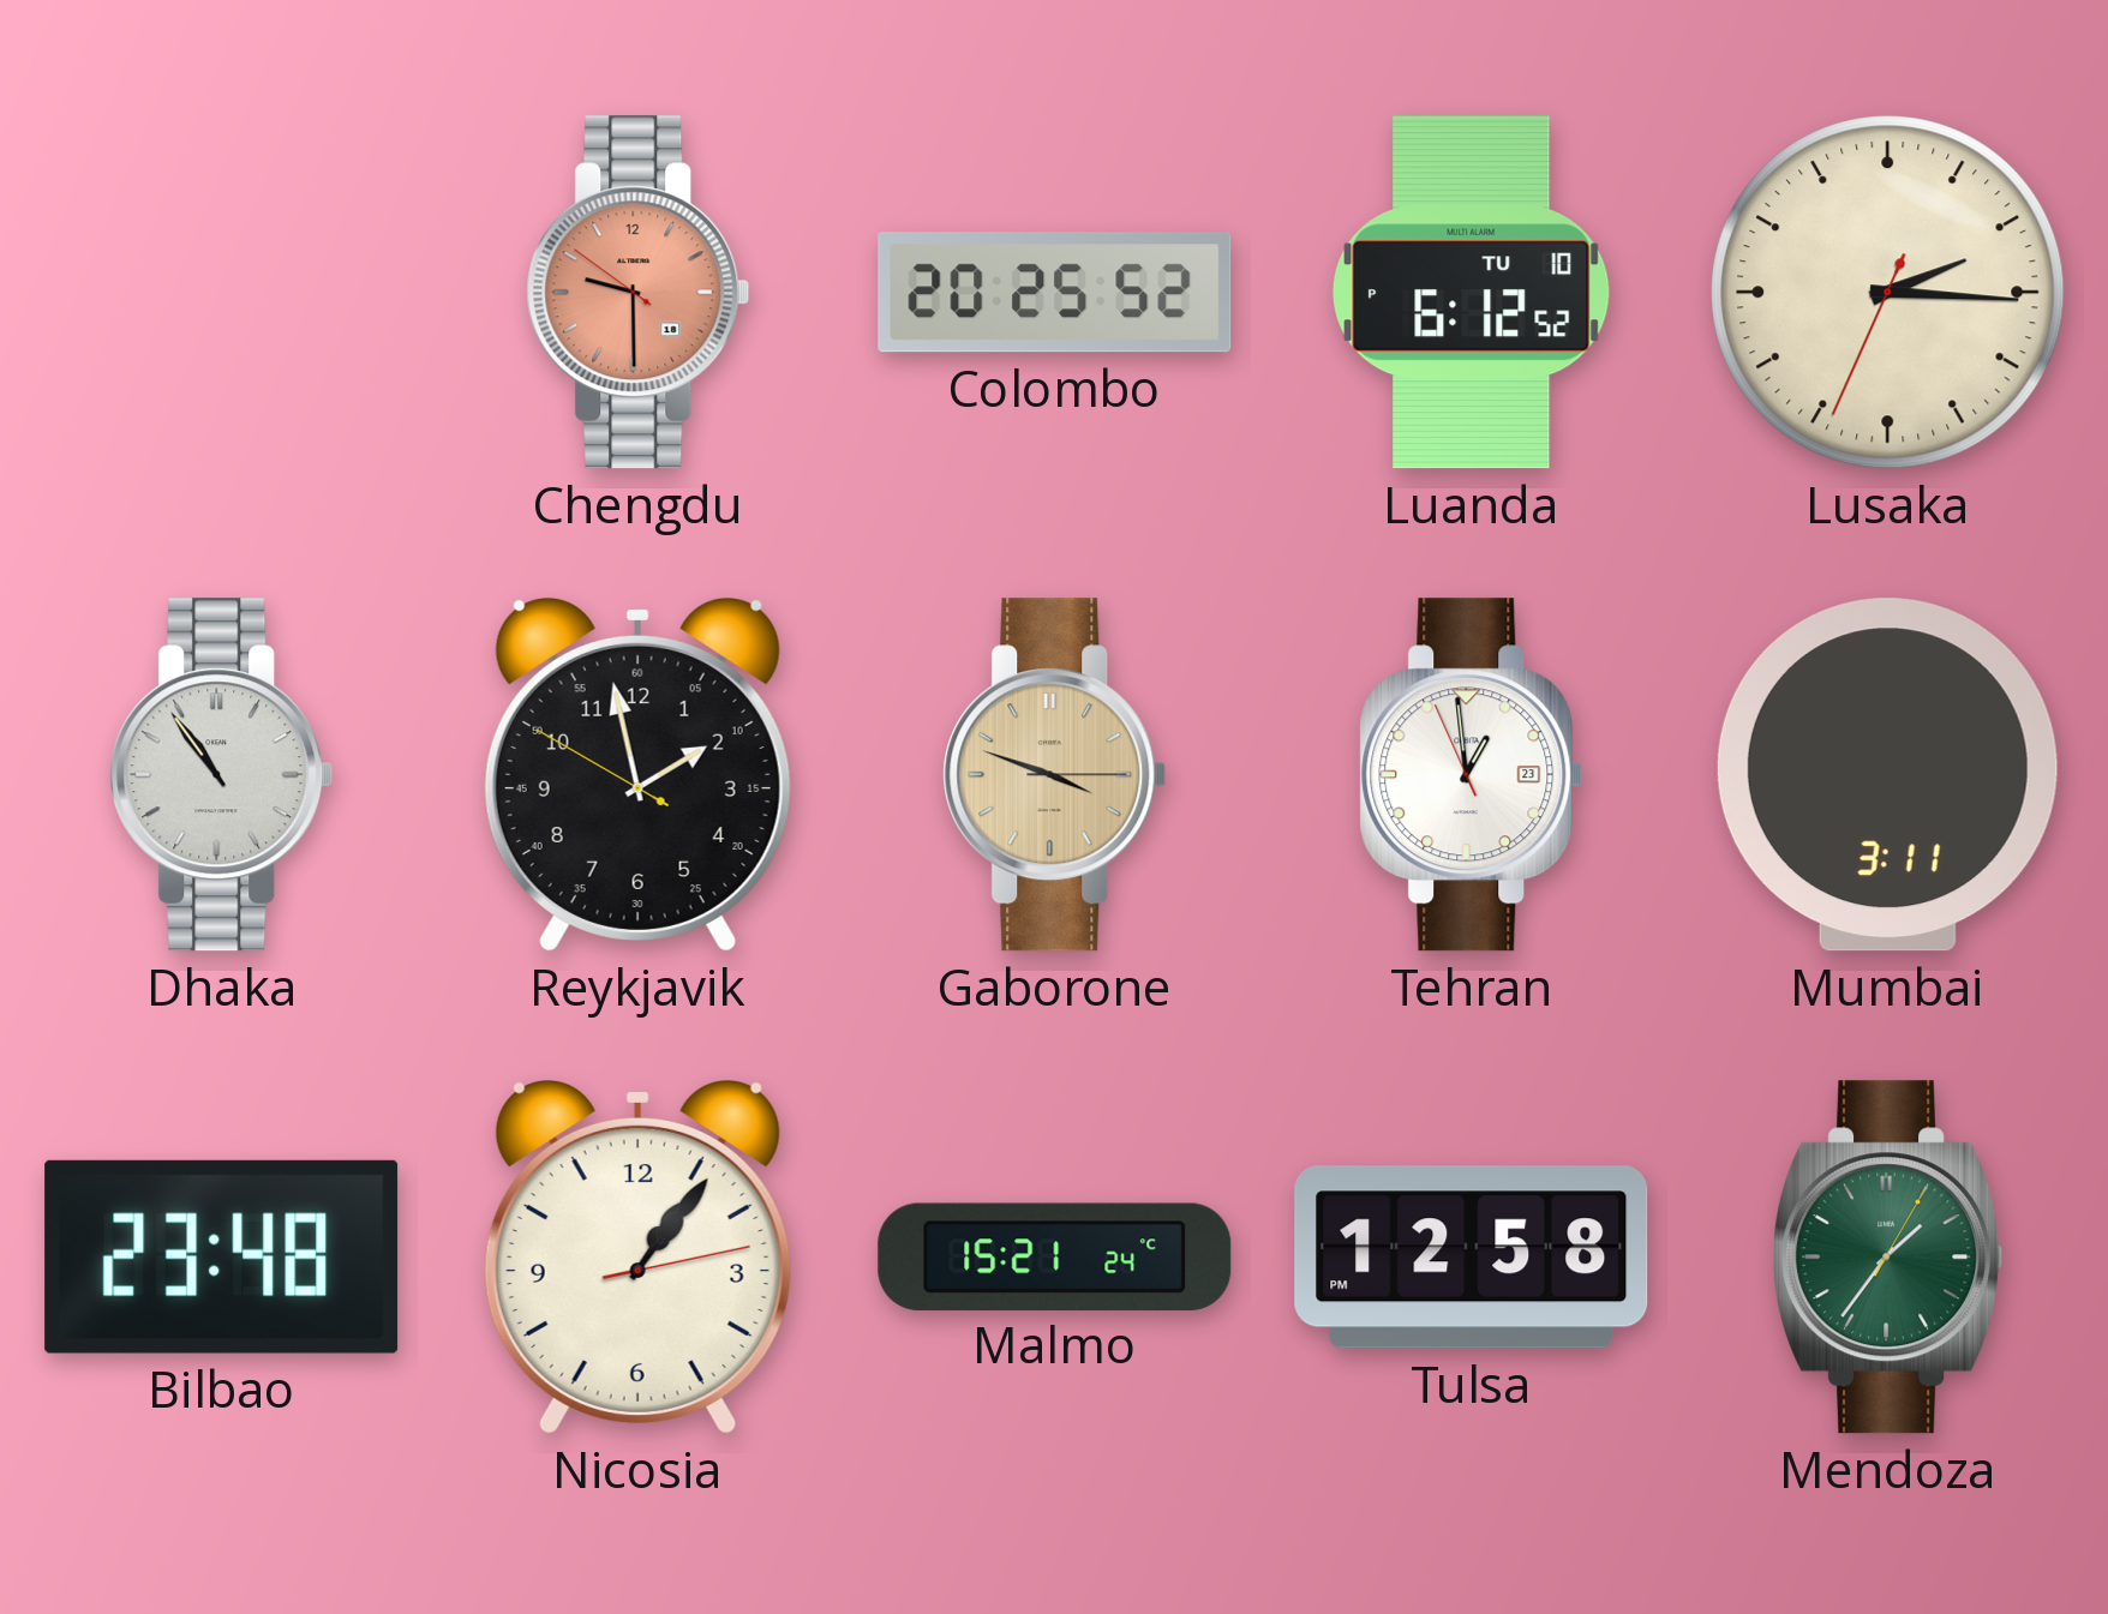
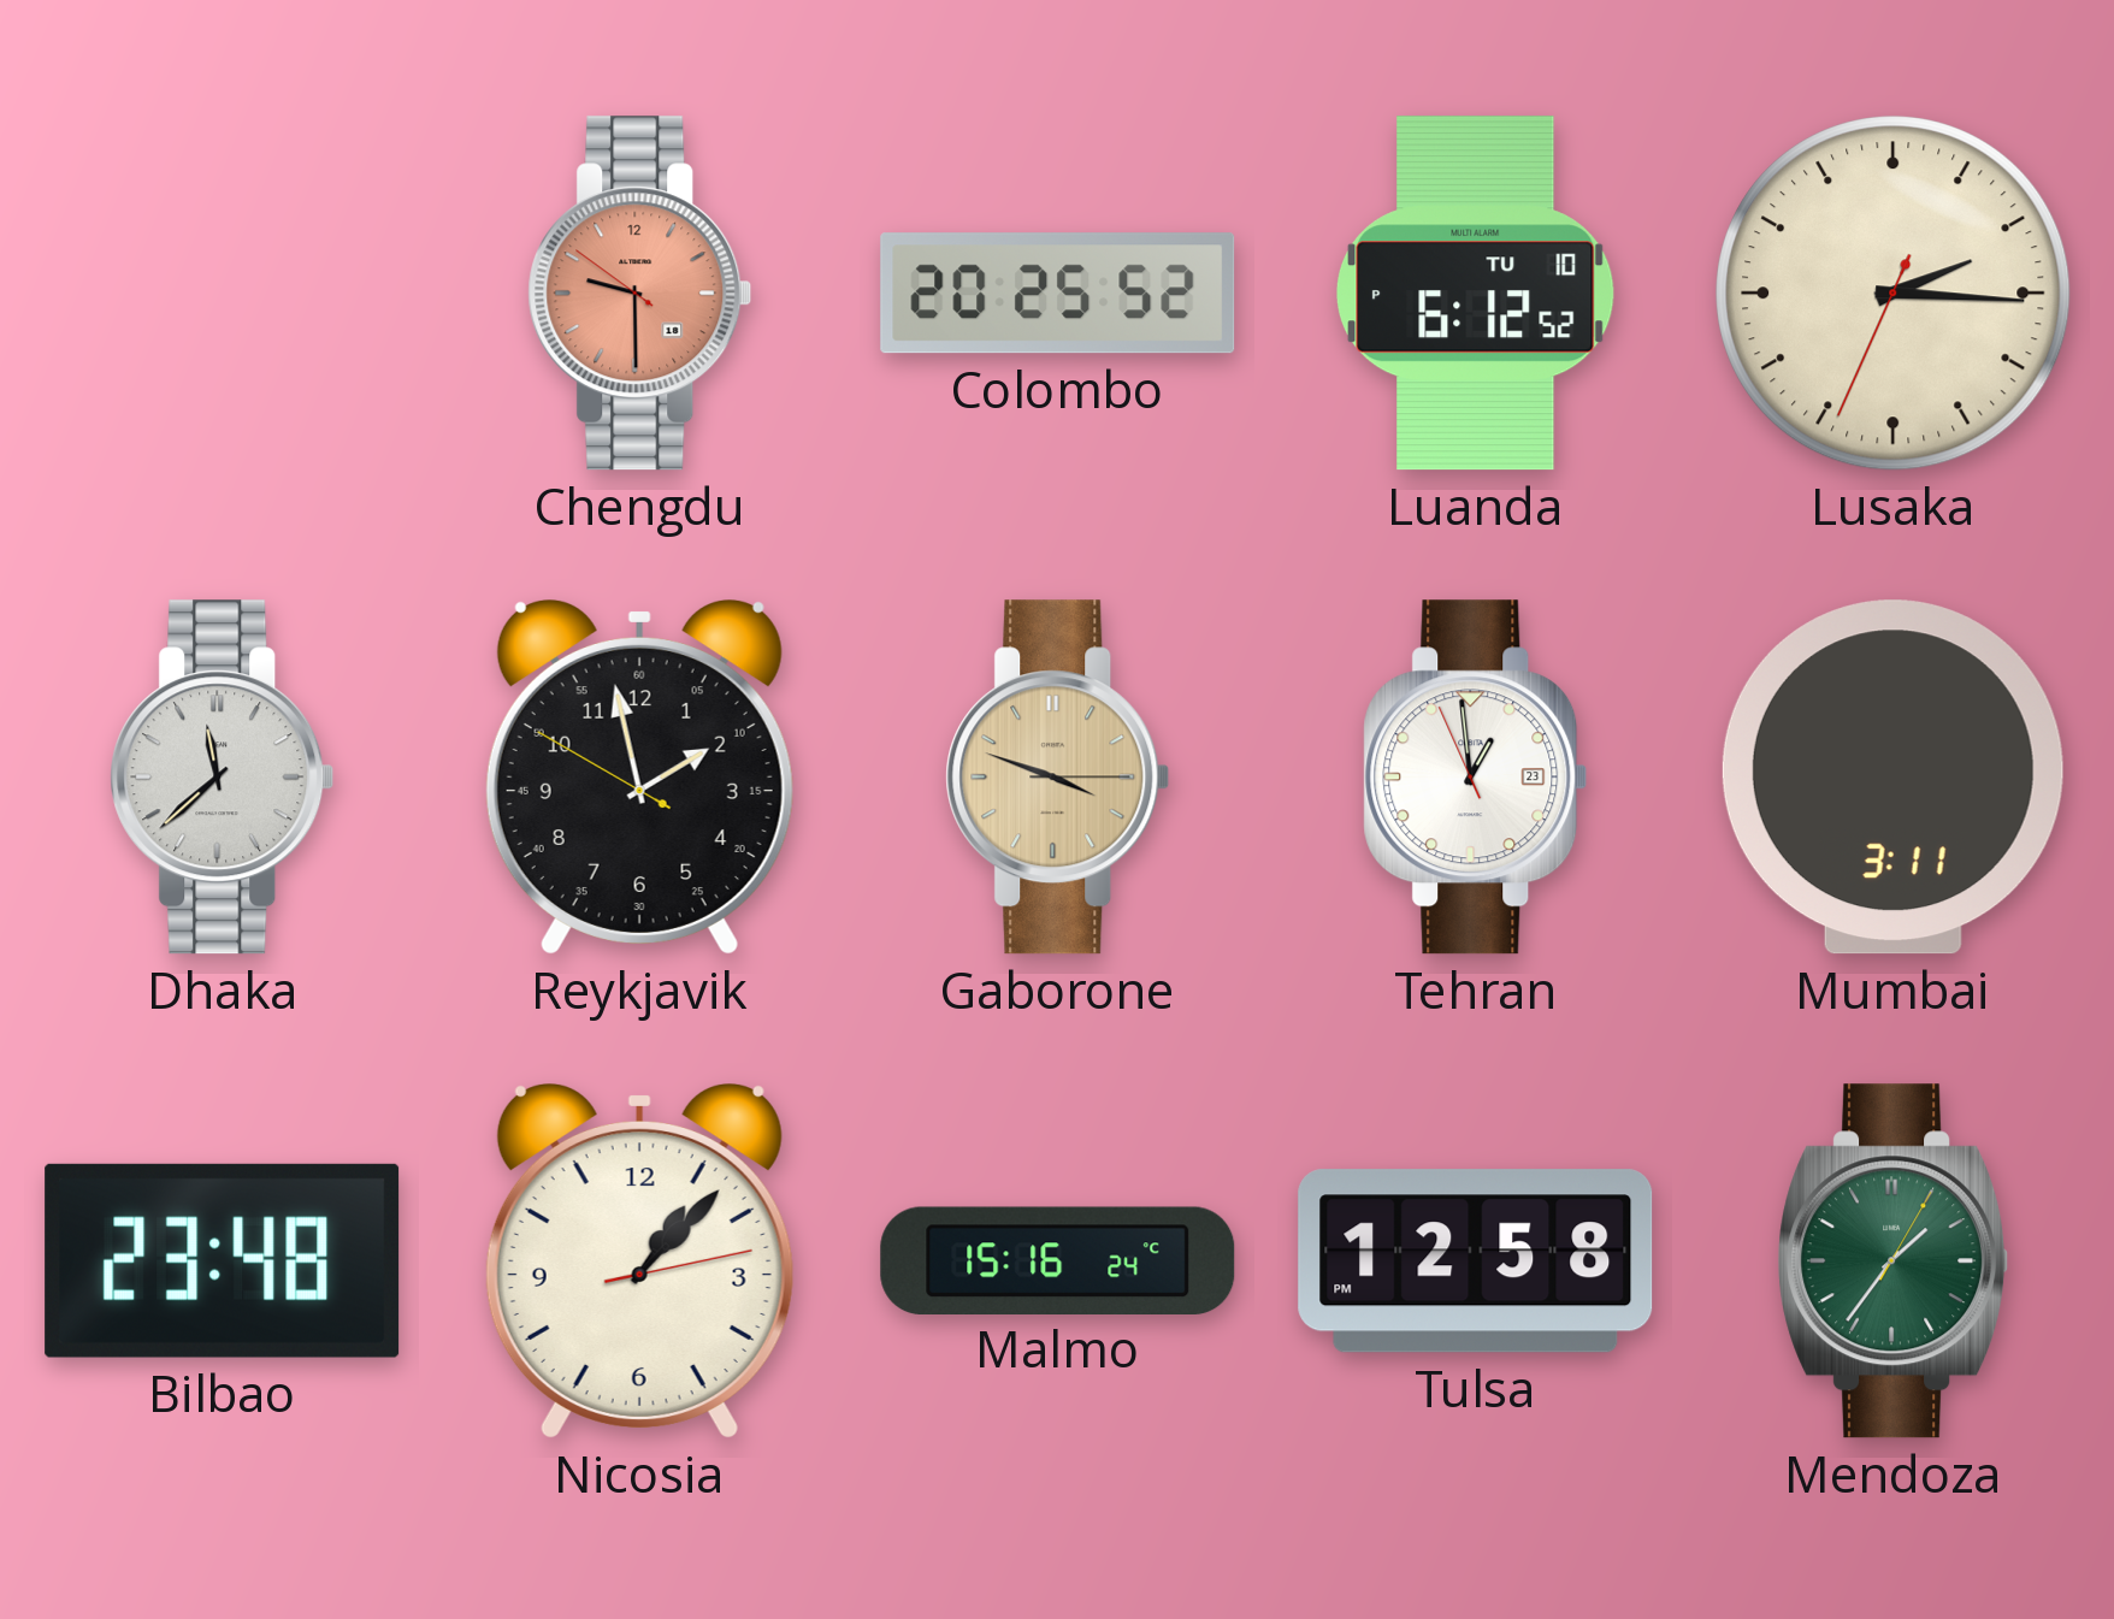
Dhaka: 10:54 -> 11:38
Nicosia: 1:06 -> 1:07
Malmo: 15:21 -> 15:16
